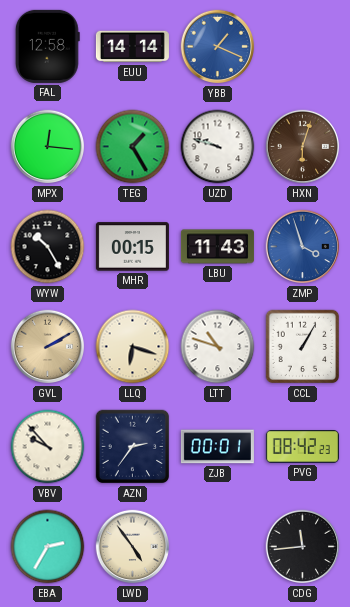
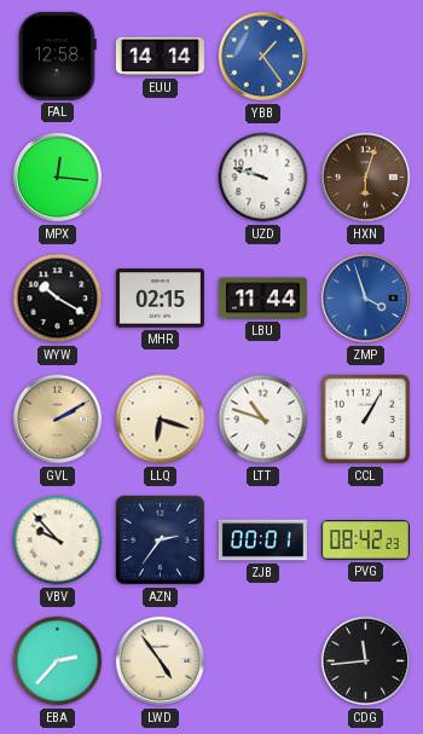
YBB: 1:19 -> 1:24
TEG: 1:25 -> none
WYW: 10:25 -> 10:20
MHR: 00:15 -> 02:15
LBU: 11:43 -> 11:44
EBA: 2:35 -> 2:37
